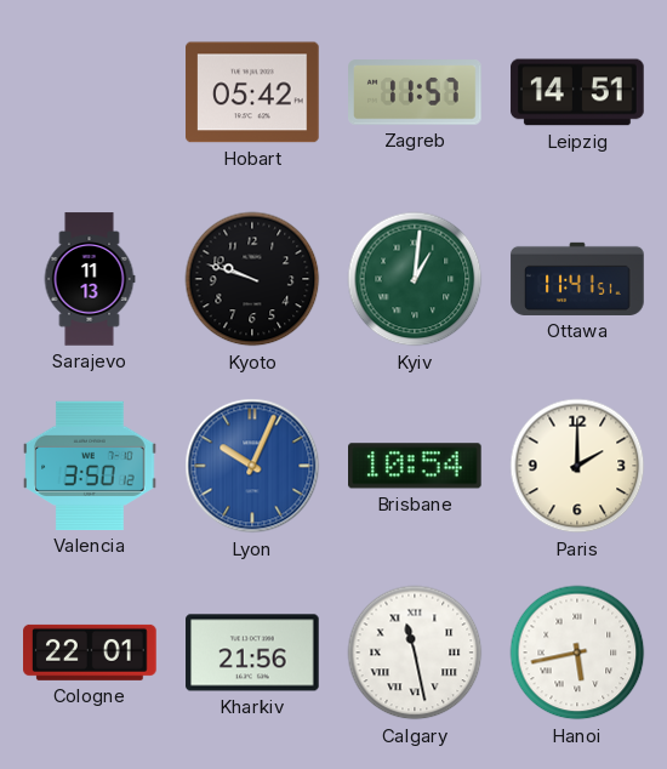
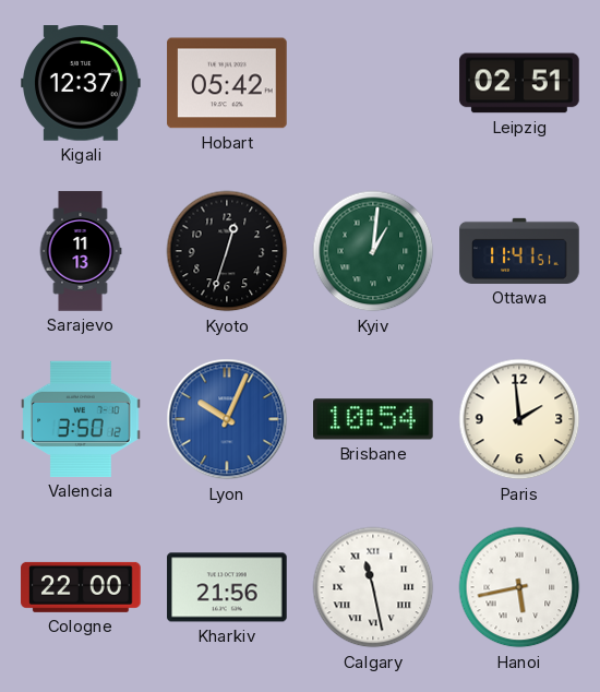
Kigali: none -> 12:37
Zagreb: 11:57 -> none
Leipzig: 14:51 -> 02:51
Kyoto: 9:48 -> 12:33
Paris: 2:00 -> 1:59
Cologne: 22:01 -> 22:00
